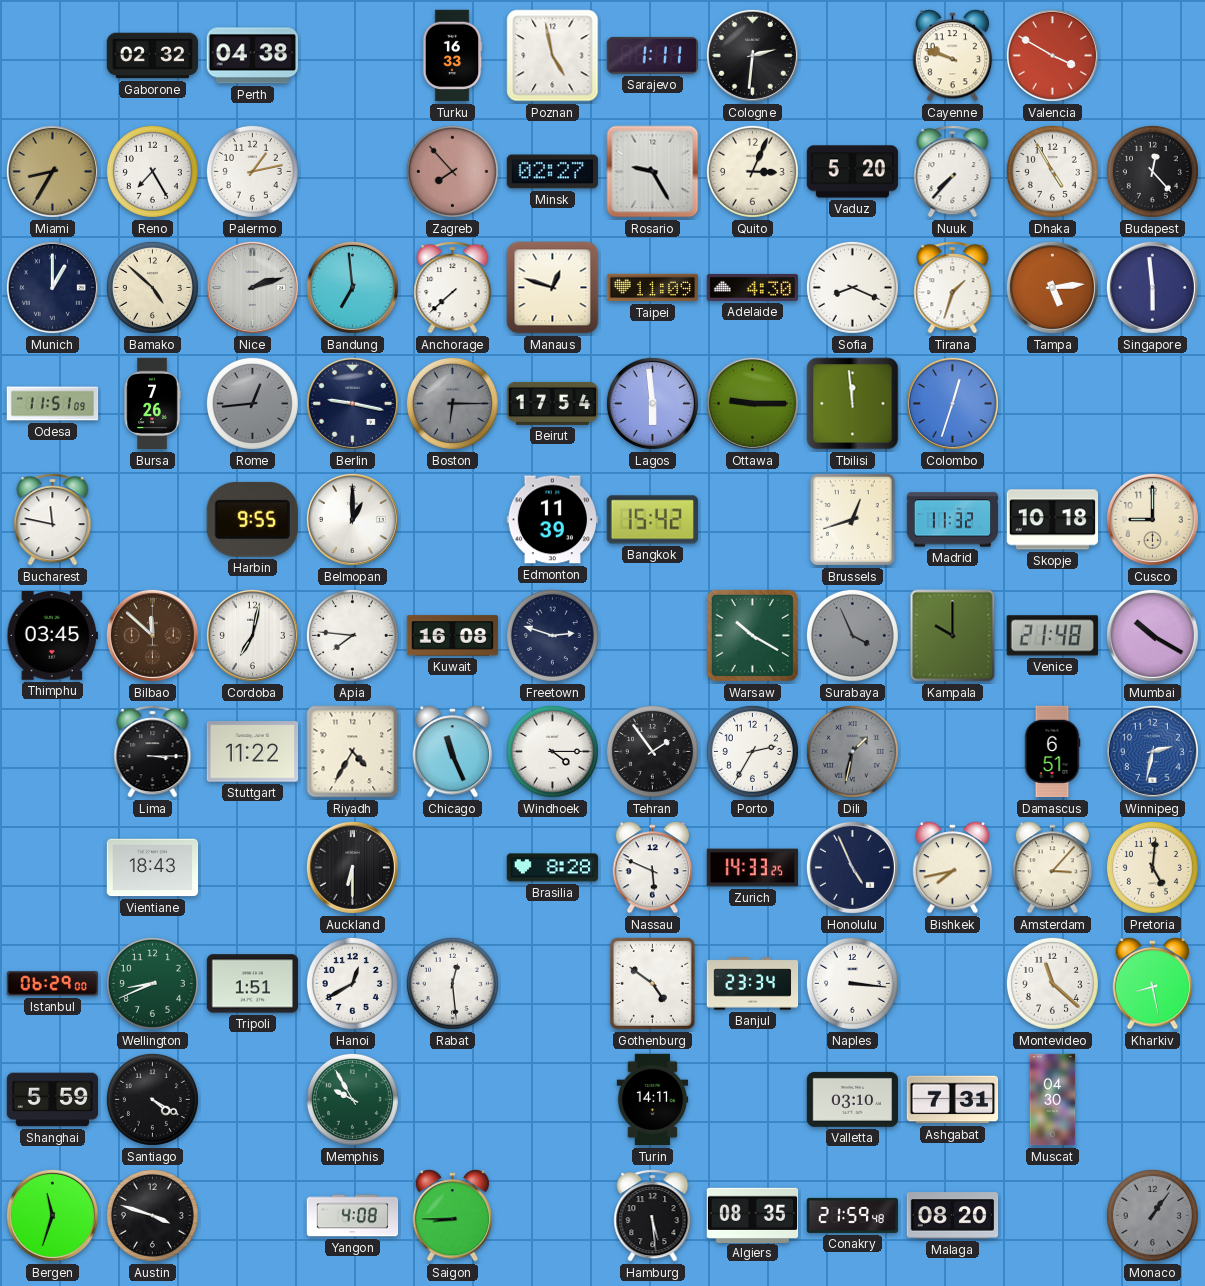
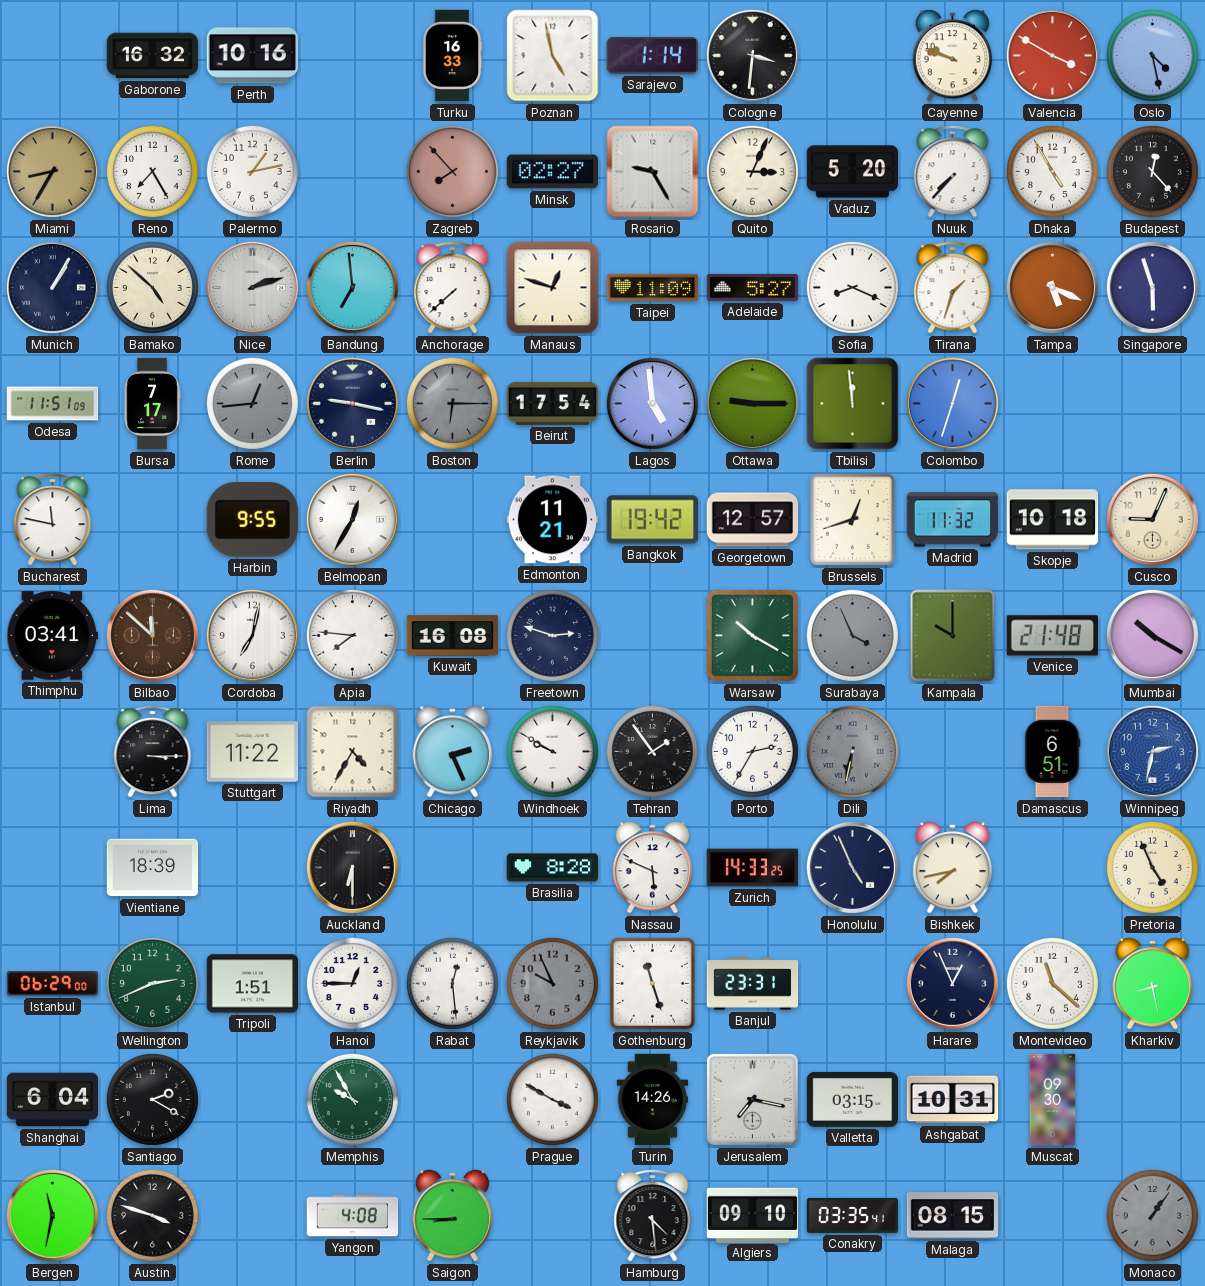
Gaborone: 02:32 -> 16:32
Perth: 04:38 -> 10:16
Sarajevo: 1:11 -> 1:14
Cologne: 2:31 -> 3:31
Oslo: none -> 4:28
Munich: 1:00 -> 1:05
Adelaide: 4:30 -> 5:27
Tampa: 5:14 -> 5:19
Singapore: 5:59 -> 5:57
Bursa: 7:26 -> 7:17
Lagos: 5:59 -> 4:59
Belmopan: 1:00 -> 12:35
Edmonton: 11:39 -> 11:21
Bangkok: 15:42 -> 19:42
Georgetown: none -> 12:57
Cusco: 9:00 -> 9:04
Thimphu: 03:45 -> 03:41
Chicago: 11:26 -> 2:26
Windhoek: 4:15 -> 9:50
Dili: 1:32 -> 6:32
Vientiane: 18:43 -> 18:39
Amsterdam: 3:07 -> none
Pretoria: 5:01 -> 4:56
Wellington: 8:41 -> 2:41
Hanoi: 12:40 -> 12:45
Reykjavik: none -> 9:56
Gothenburg: 4:51 -> 11:27
Banjul: 23:34 -> 23:31
Naples: 3:16 -> none
Harare: none -> 12:56
Shanghai: 5:59 -> 6:04
Santiago: 4:20 -> 2:20
Prague: none -> 3:50
Turin: 14:11 -> 14:26
Jerusalem: none -> 7:17
Valletta: 03:10 -> 03:15
Ashgabat: 7:31 -> 10:31
Muscat: 04:30 -> 09:30
Bergen: 11:33 -> 11:32
Hamburg: 5:29 -> 4:29
Algiers: 08:35 -> 09:10
Conakry: 21:59 -> 03:35
Malaga: 08:20 -> 08:15
